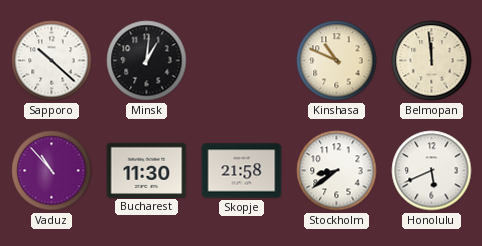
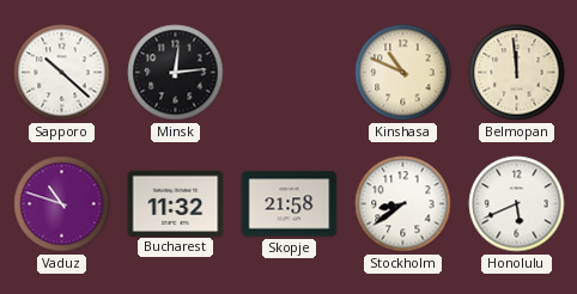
Minsk: 1:01 -> 12:14
Vaduz: 10:53 -> 10:48
Bucharest: 11:30 -> 11:32
